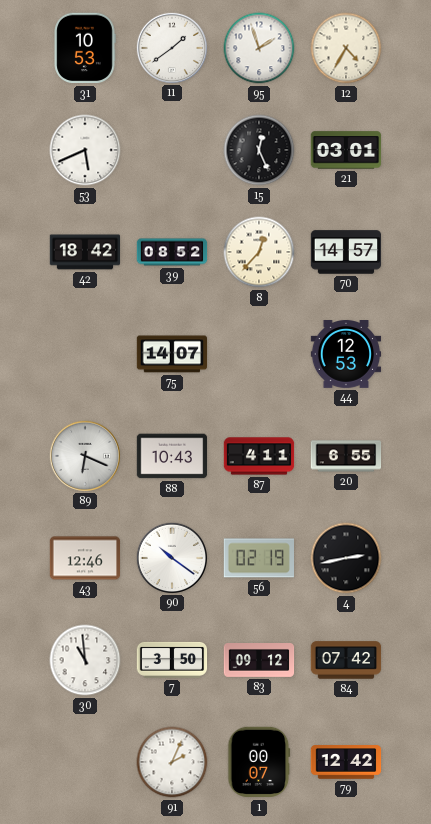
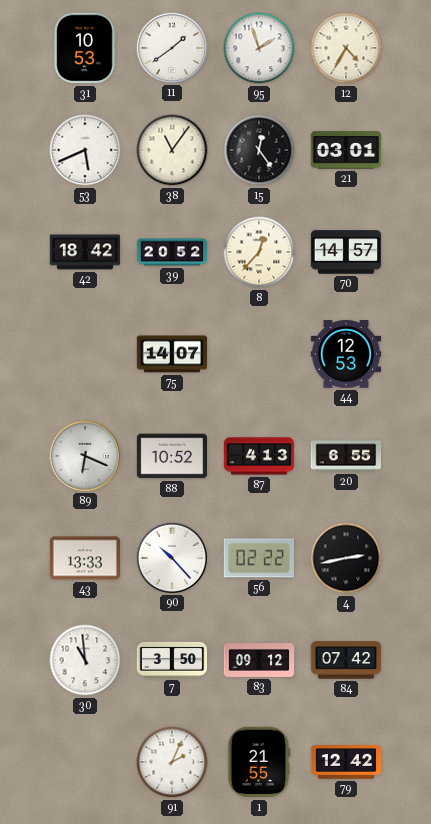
38: none -> 11:06
15: 12:26 -> 12:24
39: 08:52 -> 20:52
88: 10:43 -> 10:52
87: 4:11 -> 4:13
43: 12:46 -> 13:33
90: 10:21 -> 10:23
56: 02:19 -> 02:22
1: 00:07 -> 21:55
